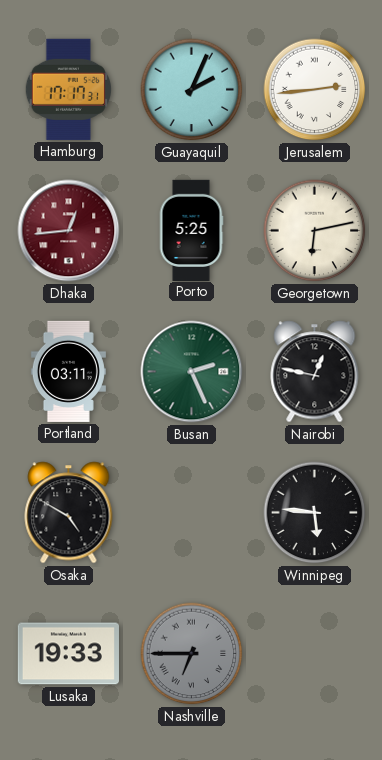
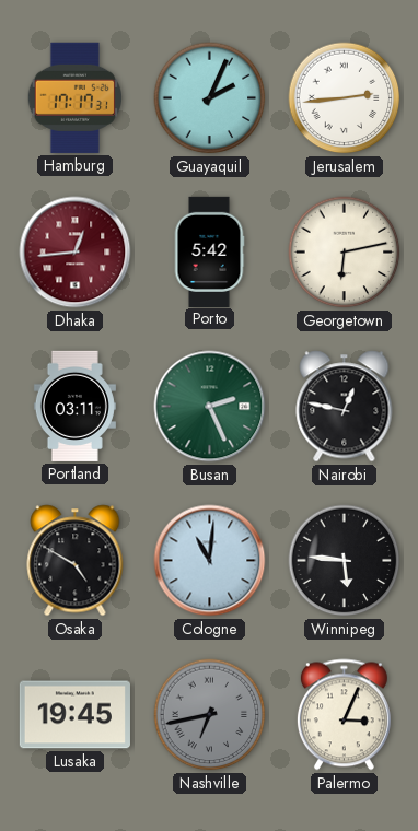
Porto: 5:25 -> 5:42
Cologne: none -> 11:01
Lusaka: 19:33 -> 19:45
Nashville: 6:45 -> 6:43
Palermo: none -> 3:04
